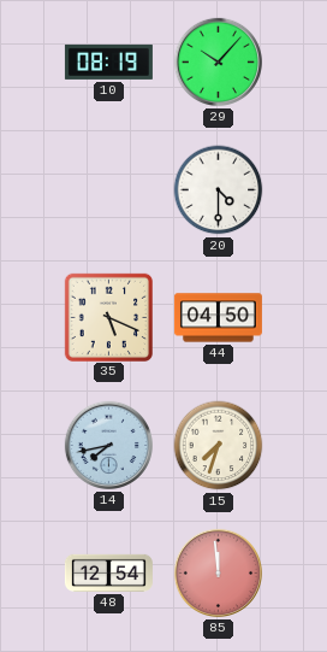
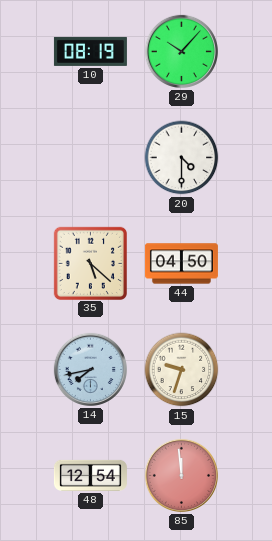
35: 5:19 -> 5:22
15: 7:33 -> 9:33
